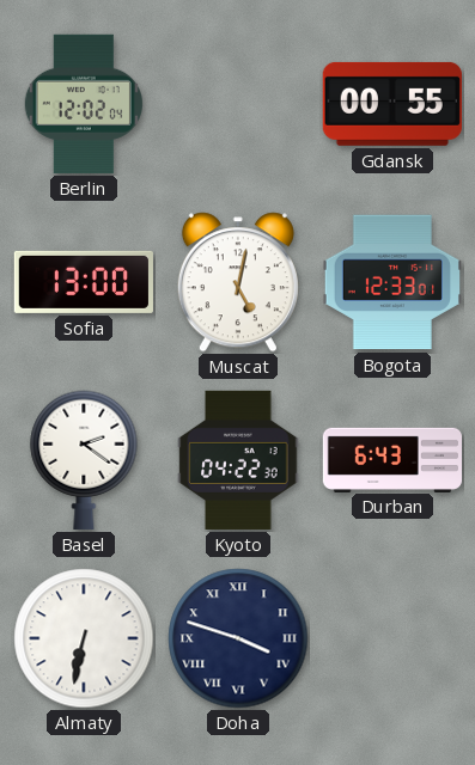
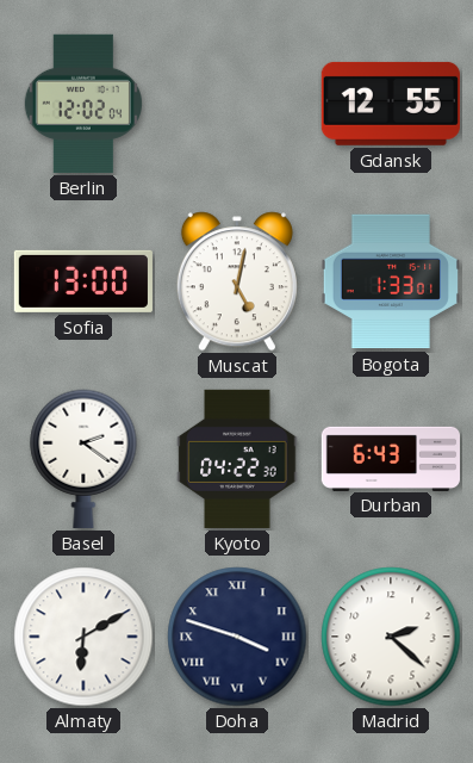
Gdansk: 00:55 -> 12:55
Bogota: 12:33 -> 1:33
Almaty: 6:32 -> 6:10
Madrid: none -> 2:22
